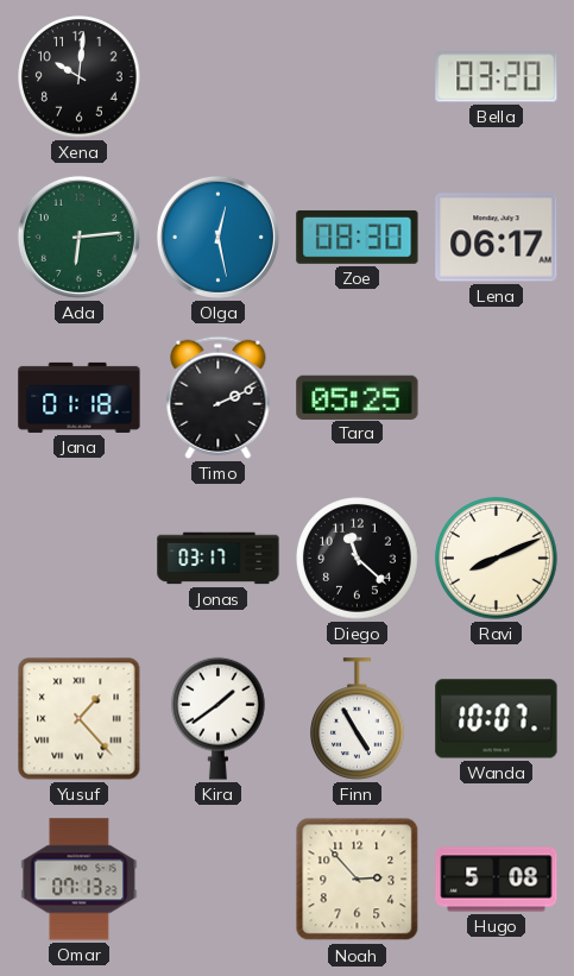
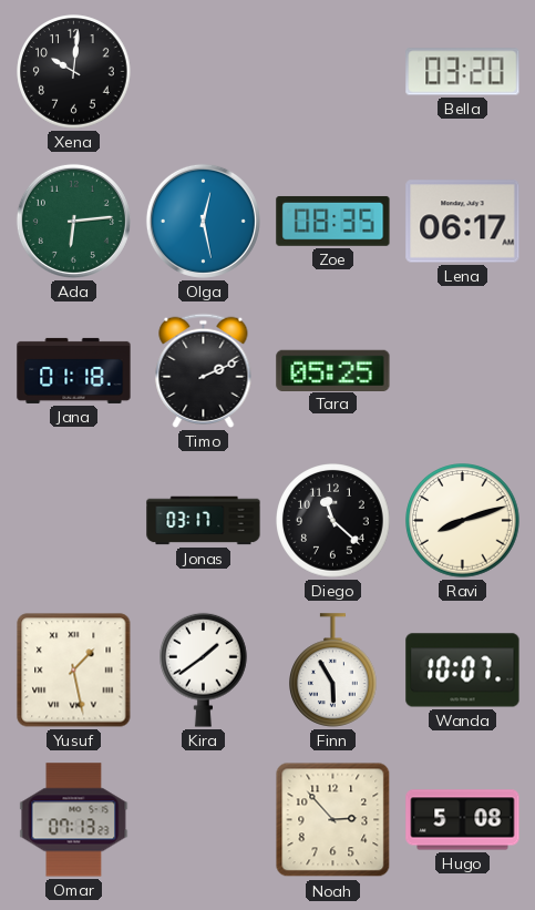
Zoe: 08:30 -> 08:35
Ravi: 8:11 -> 8:12
Yusuf: 1:23 -> 1:28
Finn: 4:55 -> 5:55
